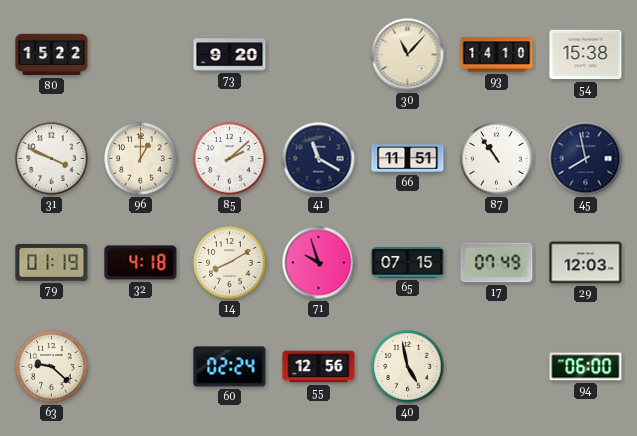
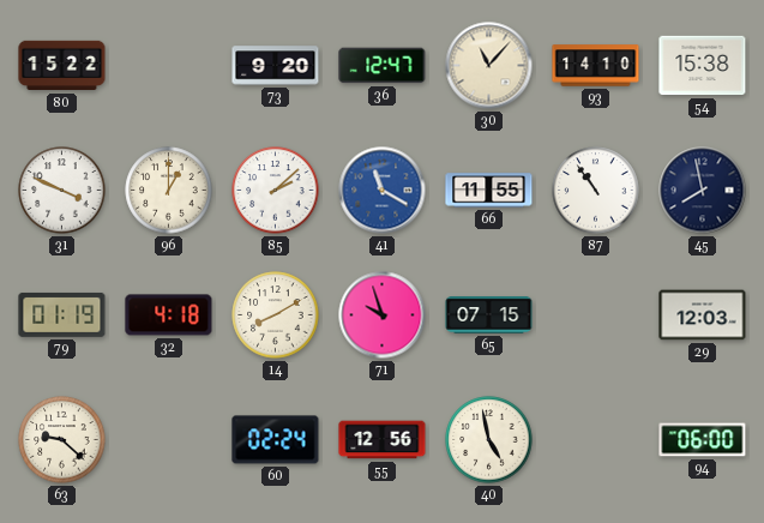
36: none -> 12:47
41 dial: navy -> blue
66: 11:51 -> 11:55
17: 07:49 -> none
